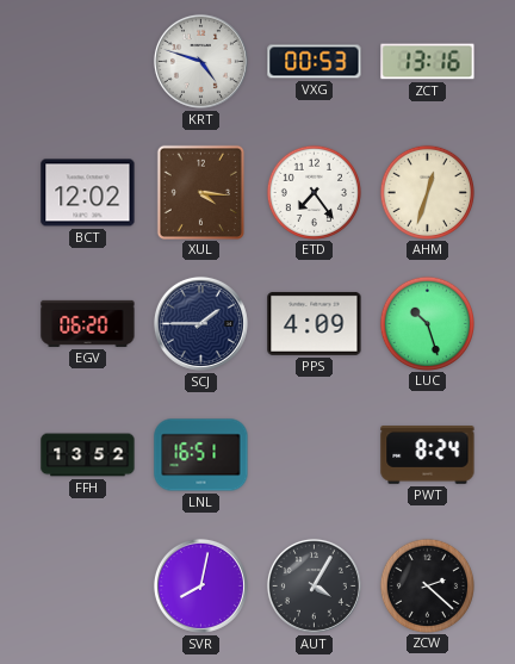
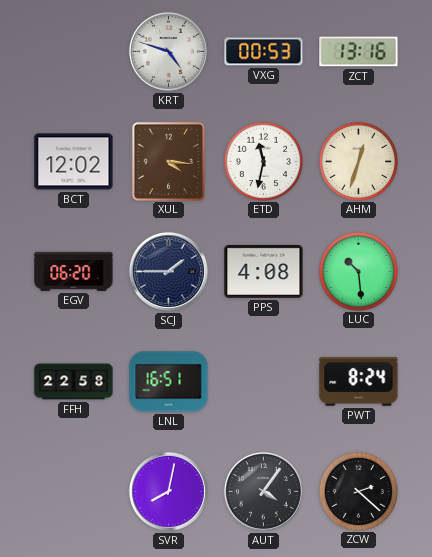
ETD: 7:24 -> 11:32
PPS: 4:09 -> 4:08
LUC: 10:27 -> 10:29
FFH: 13:52 -> 22:58
AUT: 4:05 -> 4:06
